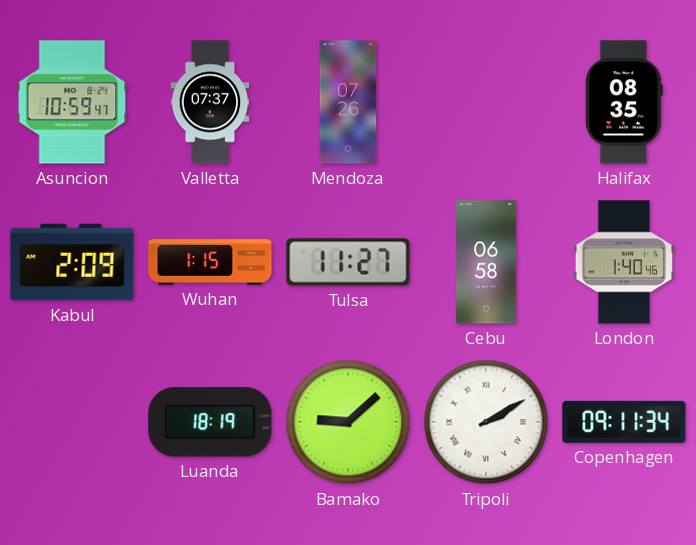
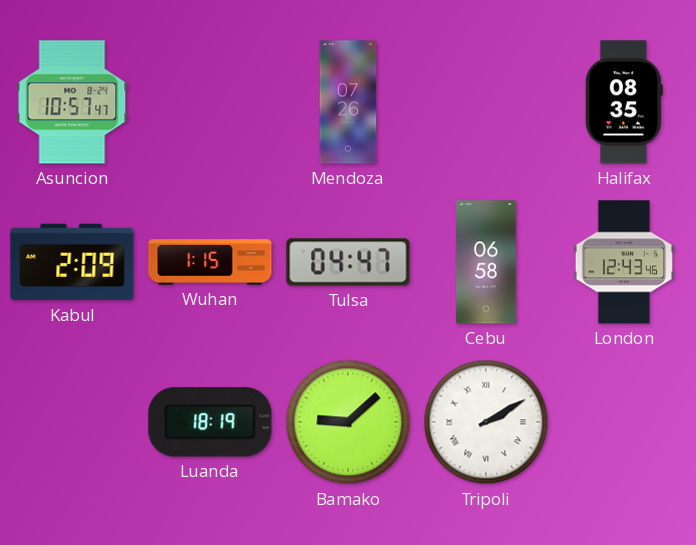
Asuncion: 10:59 -> 10:57
Valletta: 07:37 -> none
Tulsa: 11:27 -> 04:47
London: 1:40 -> 12:43
Copenhagen: 09:11 -> none
